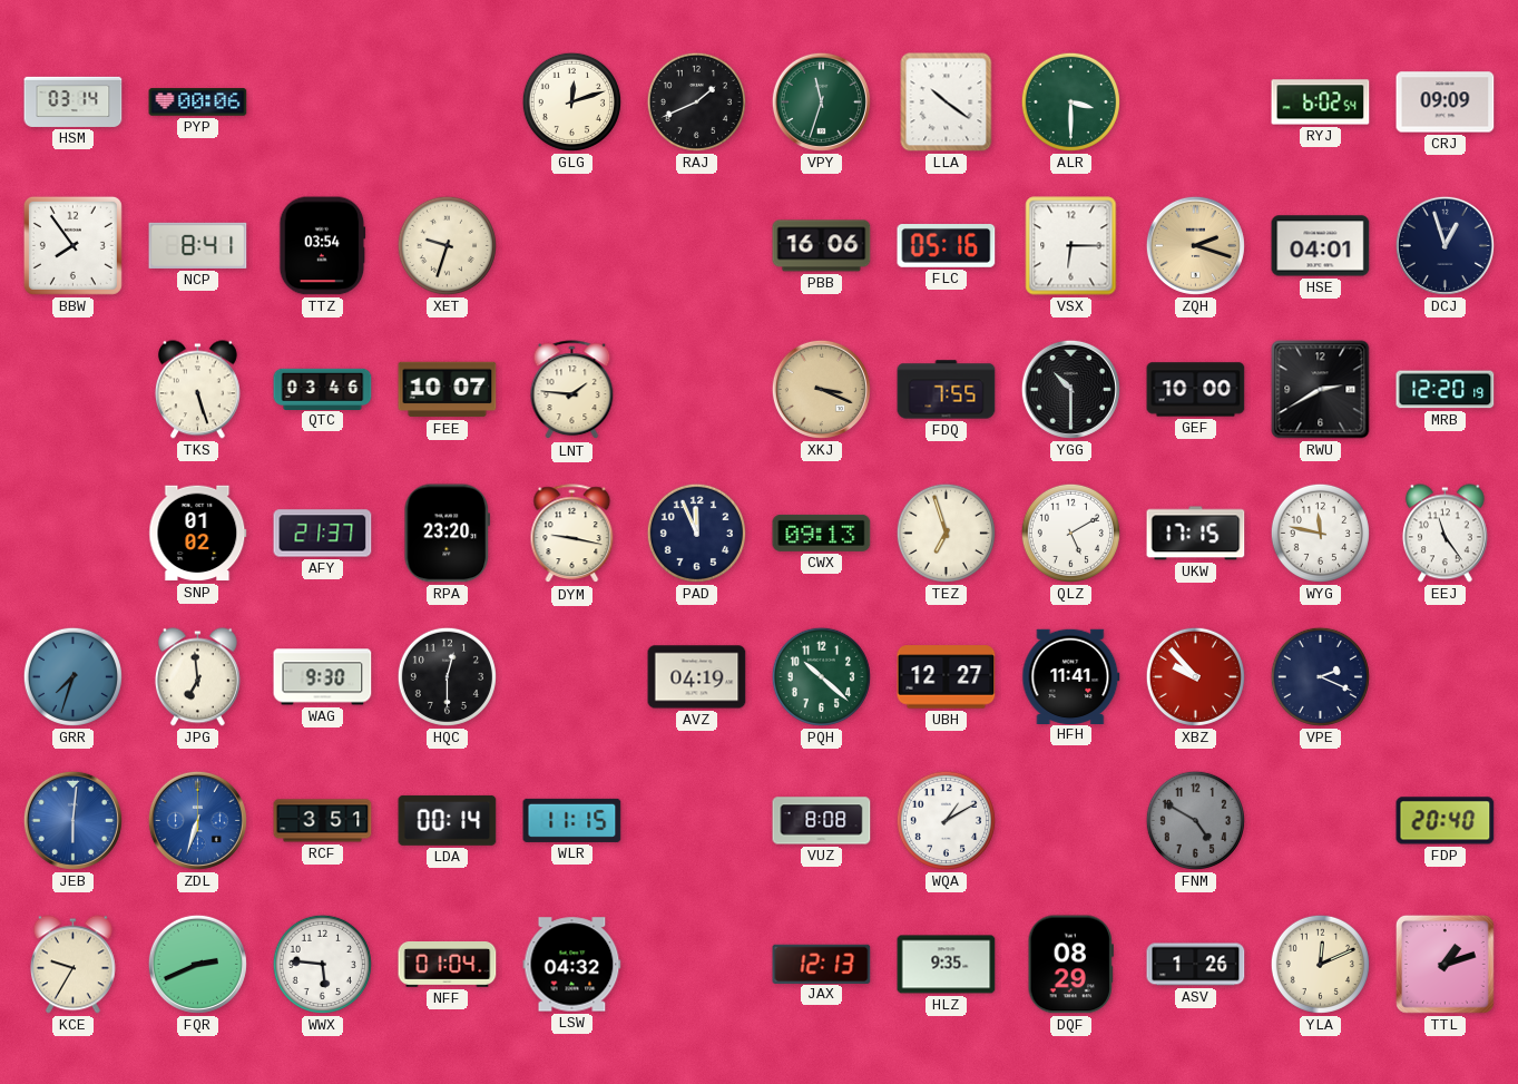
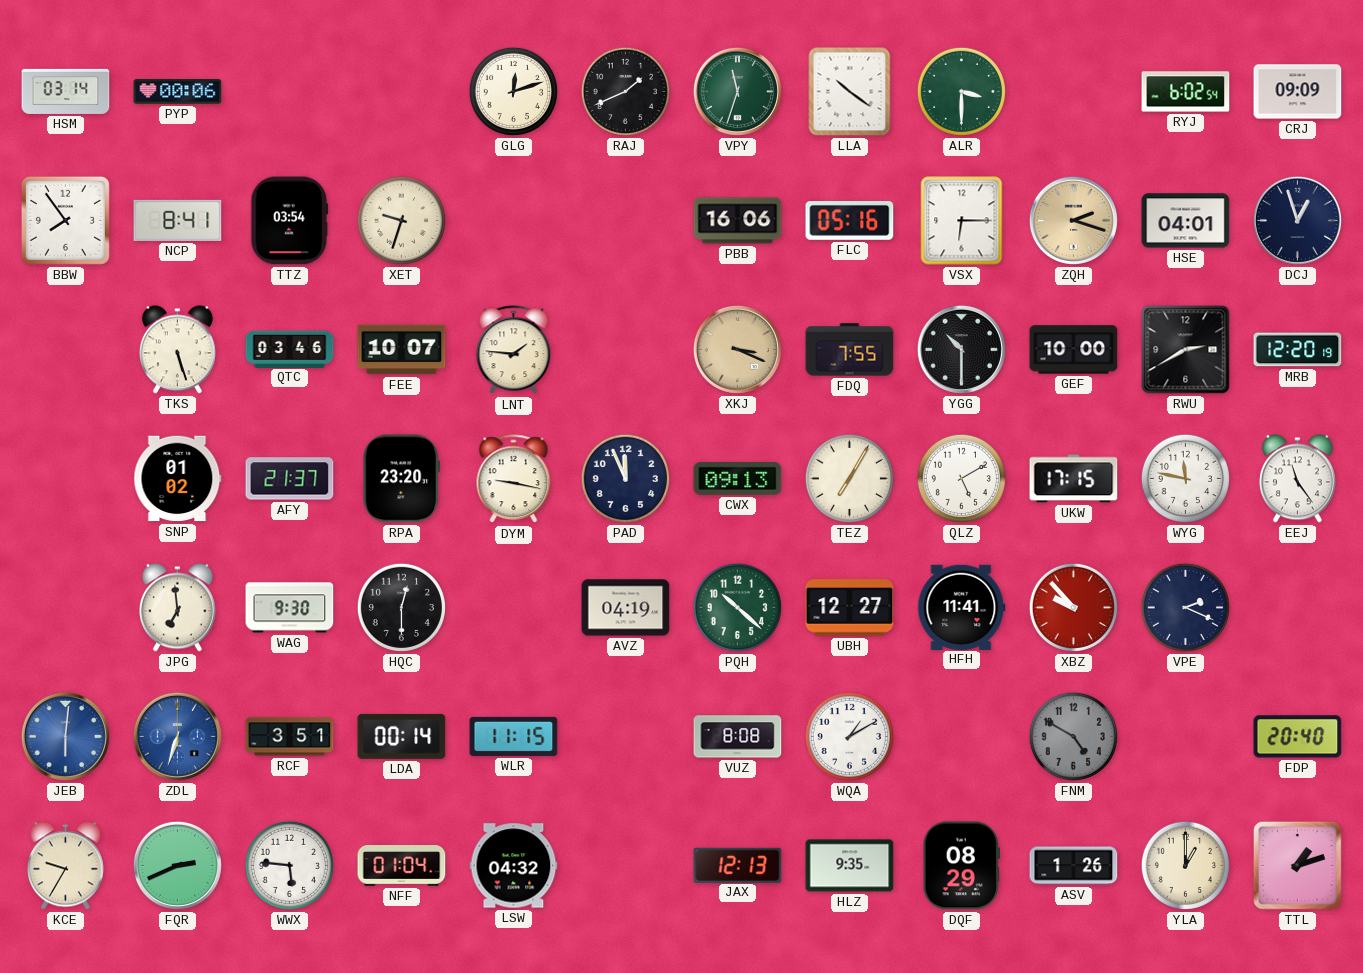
TEZ: 6:57 -> 7:05
GRR: 7:33 -> none
YLA: 12:11 -> 1:00
